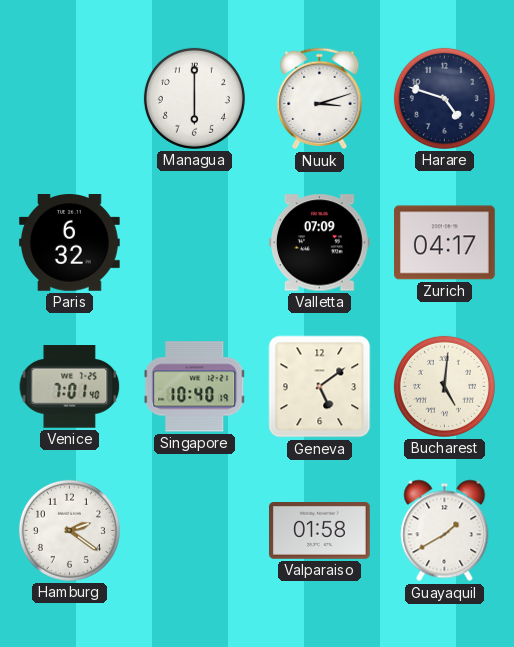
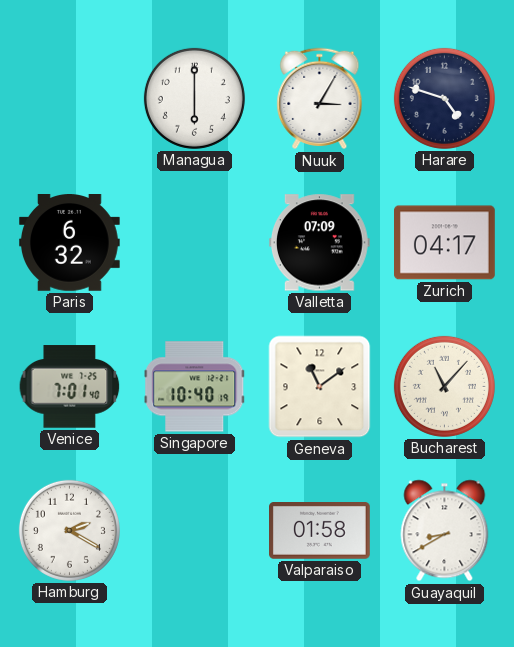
Nuuk: 3:12 -> 3:05
Geneva: 5:09 -> 11:09
Bucharest: 5:01 -> 11:07
Hamburg: 2:21 -> 2:20
Guayaquil: 1:40 -> 8:40
